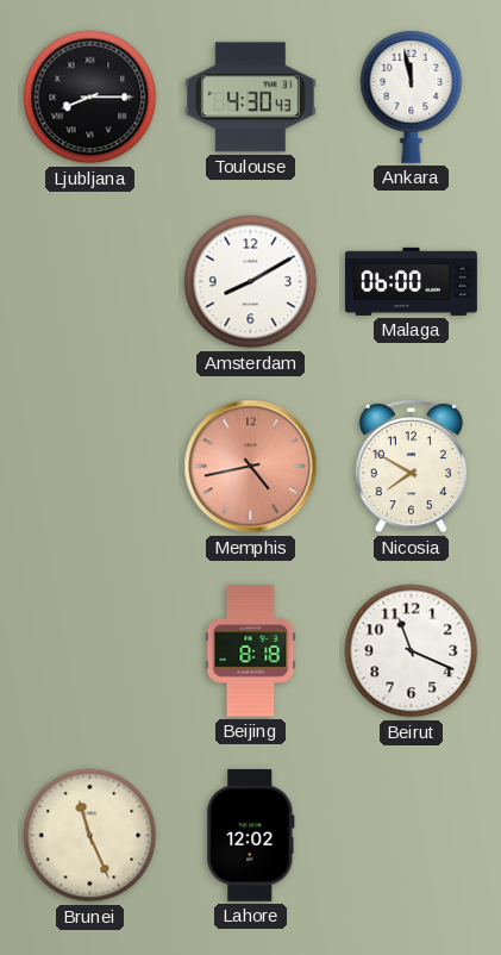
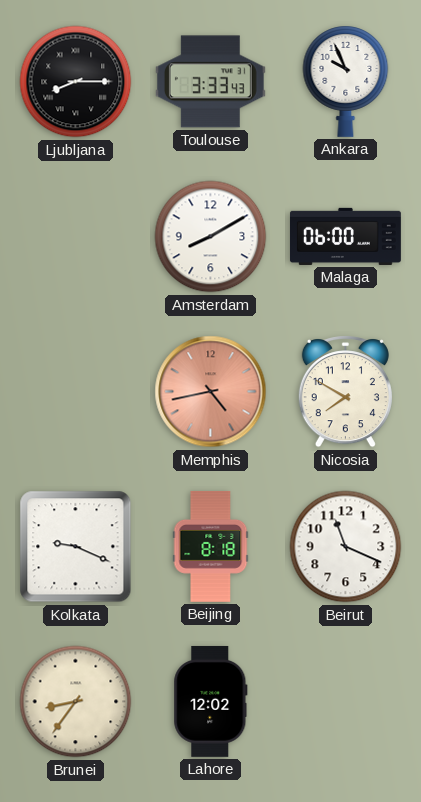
Toulouse: 4:30 -> 3:33
Ankara: 11:58 -> 9:56
Kolkata: none -> 9:19
Brunei: 11:26 -> 8:36
